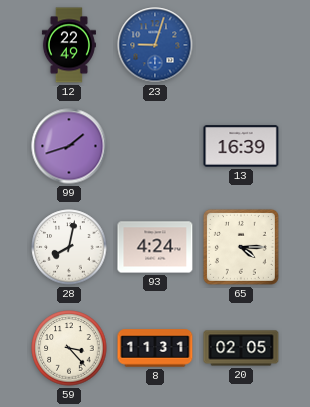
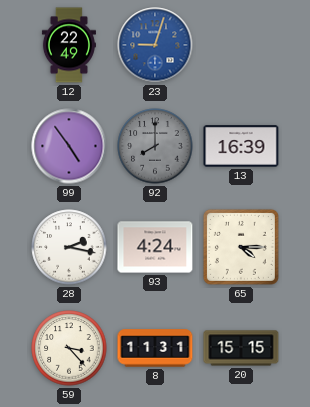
99: 1:42 -> 4:54
92: none -> 8:00
28: 8:02 -> 2:17
20: 02:05 -> 15:15
